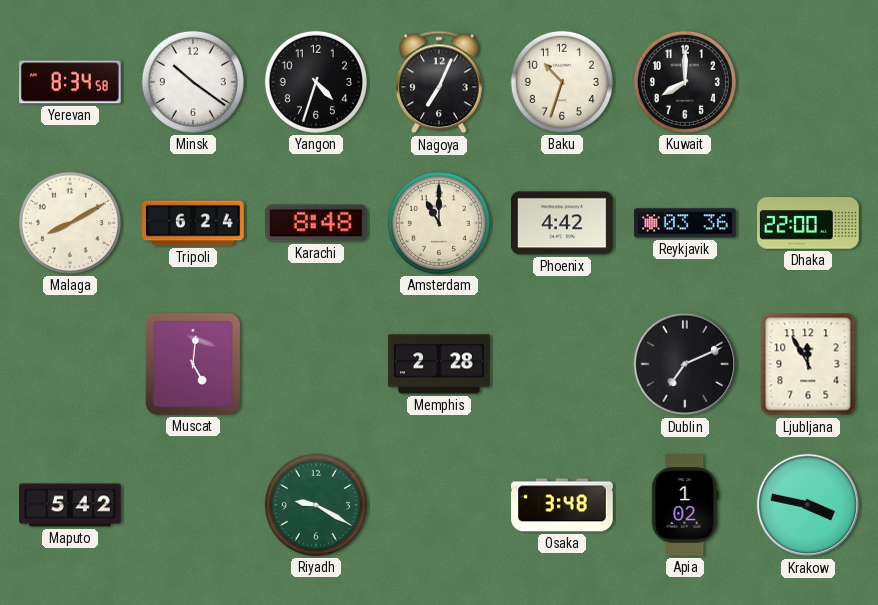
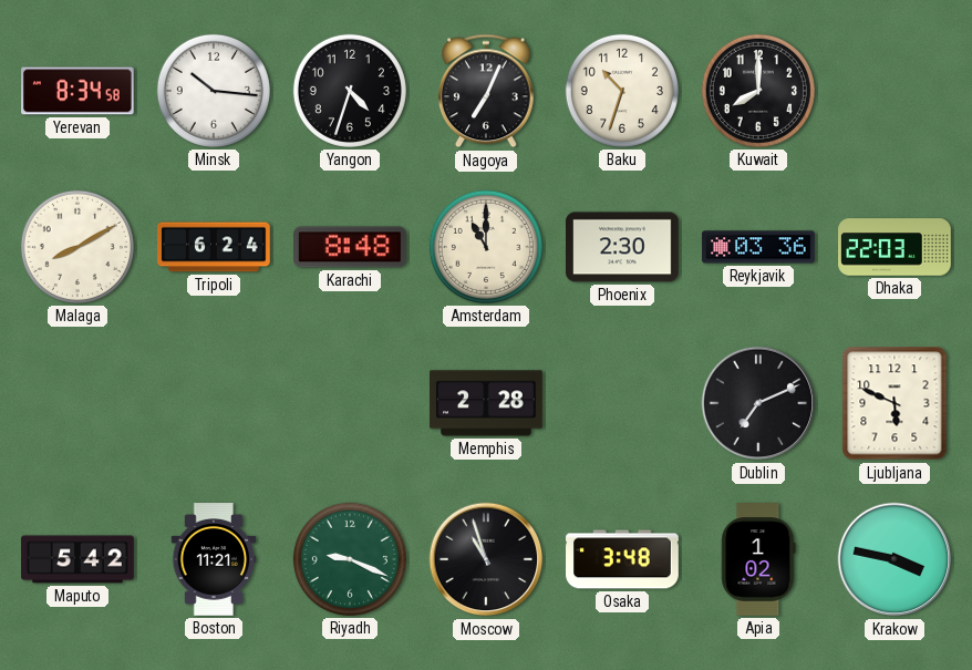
Minsk: 10:21 -> 10:16
Phoenix: 4:42 -> 2:30
Dhaka: 22:00 -> 22:03
Muscat: 5:01 -> none
Ljubljana: 11:55 -> 5:49
Boston: none -> 11:21
Riyadh: 9:20 -> 9:19
Moscow: none -> 10:57
